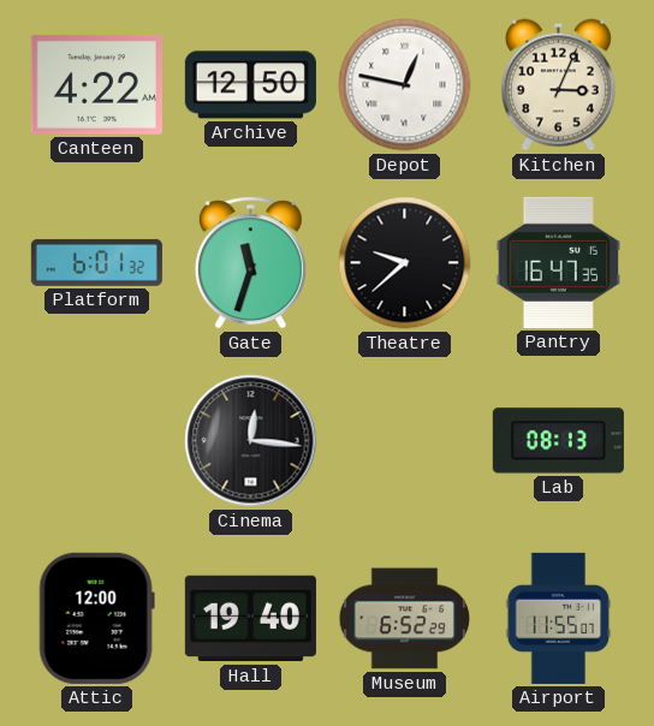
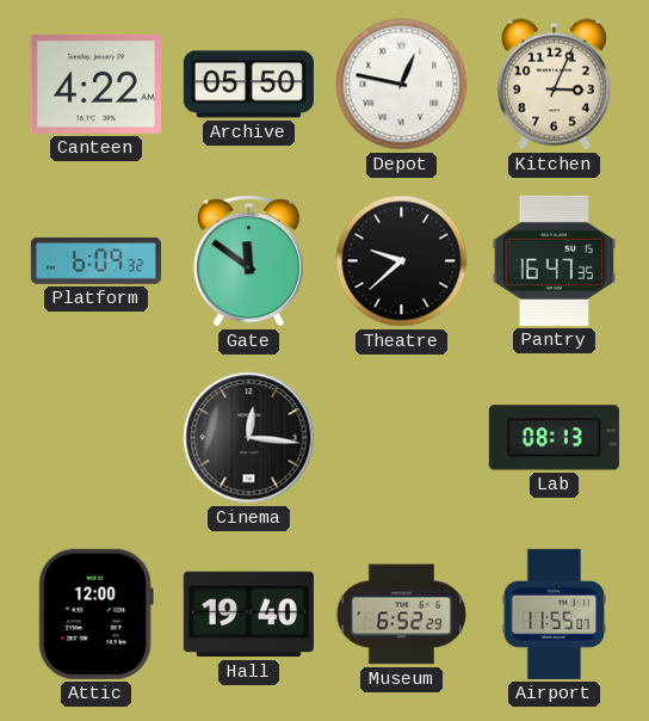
Archive: 12:50 -> 05:50
Platform: 6:01 -> 6:09
Gate: 11:33 -> 11:51
